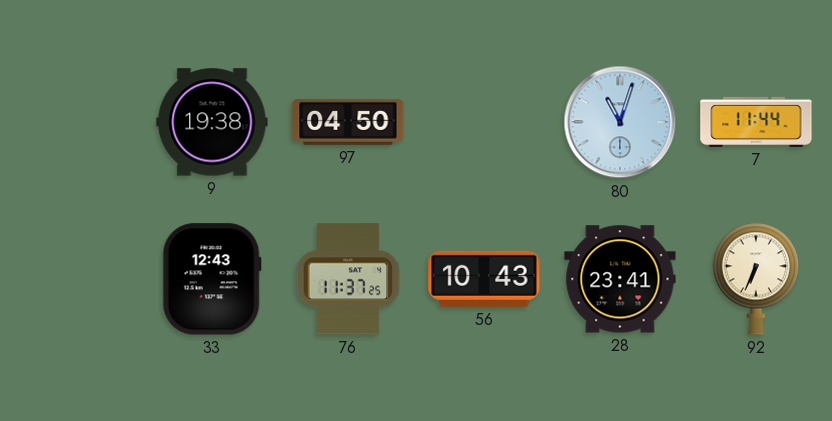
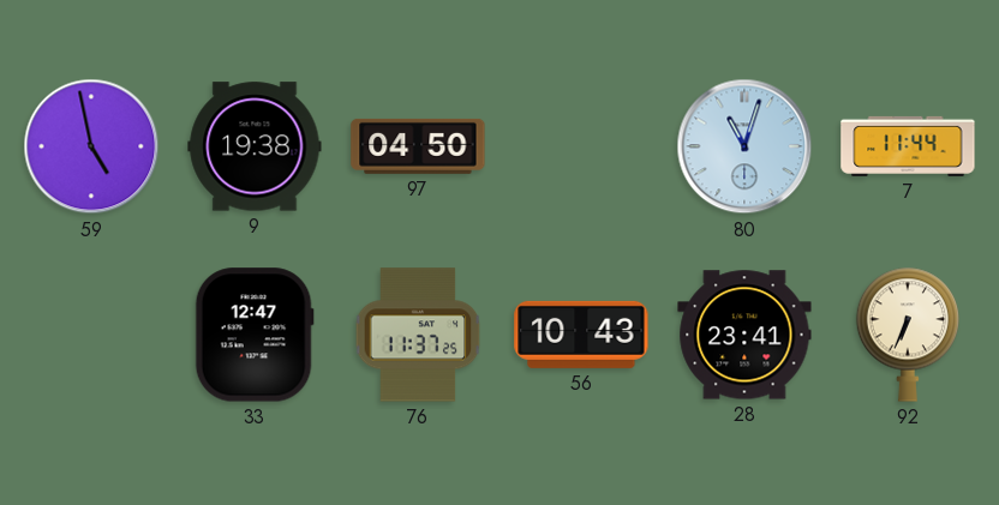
59: none -> 4:58
33: 12:43 -> 12:47
